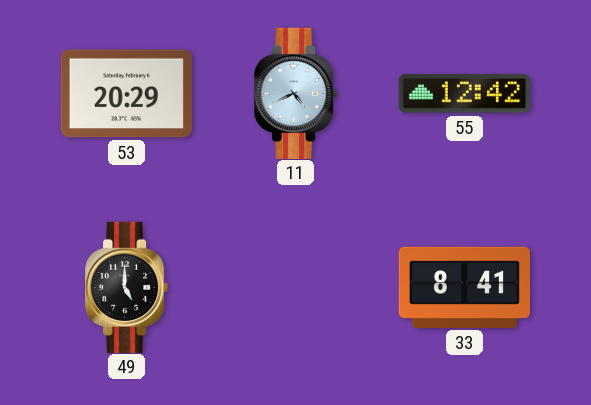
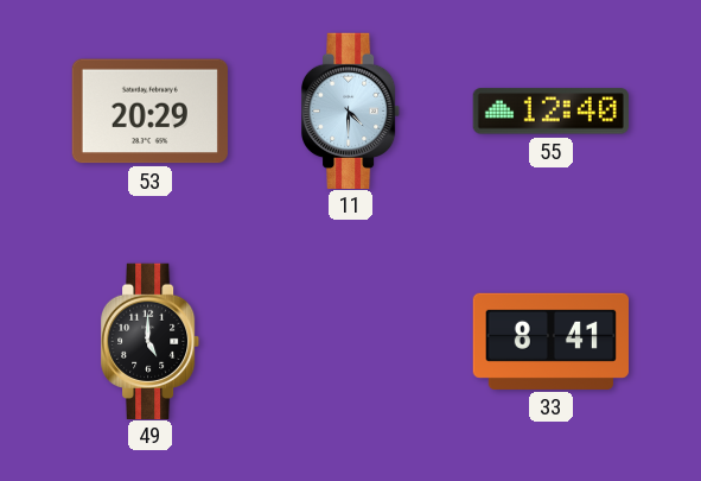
11: 4:41 -> 4:30
55: 12:42 -> 12:40
